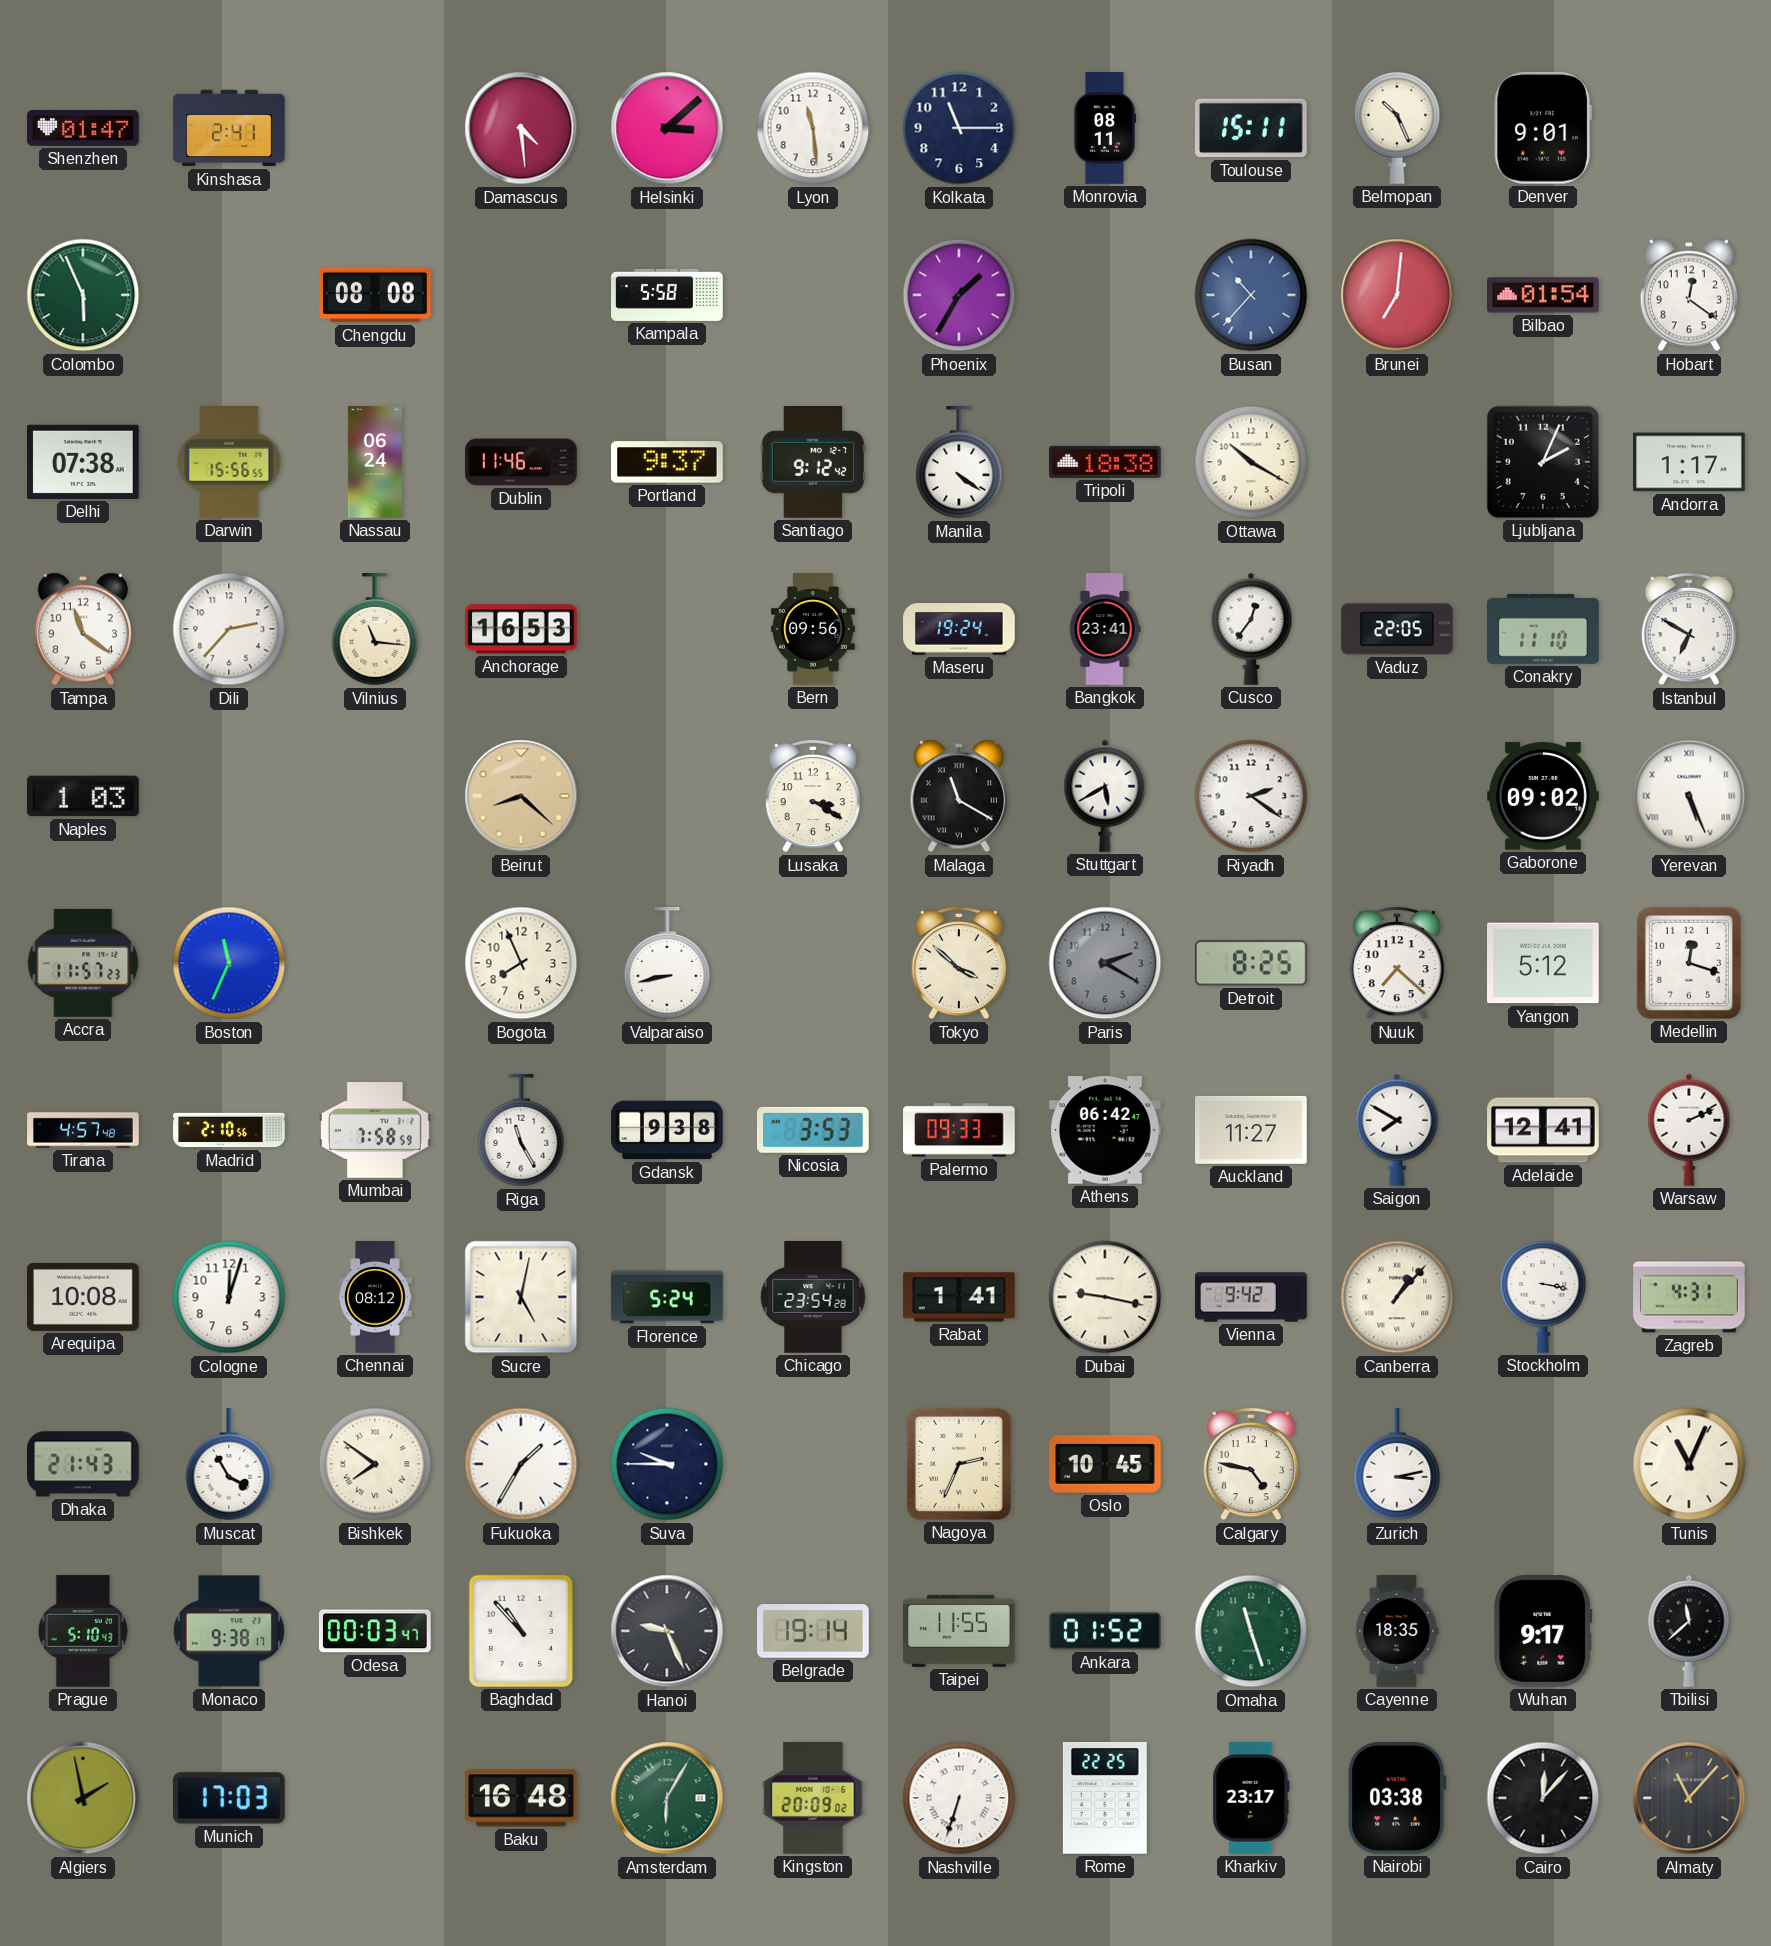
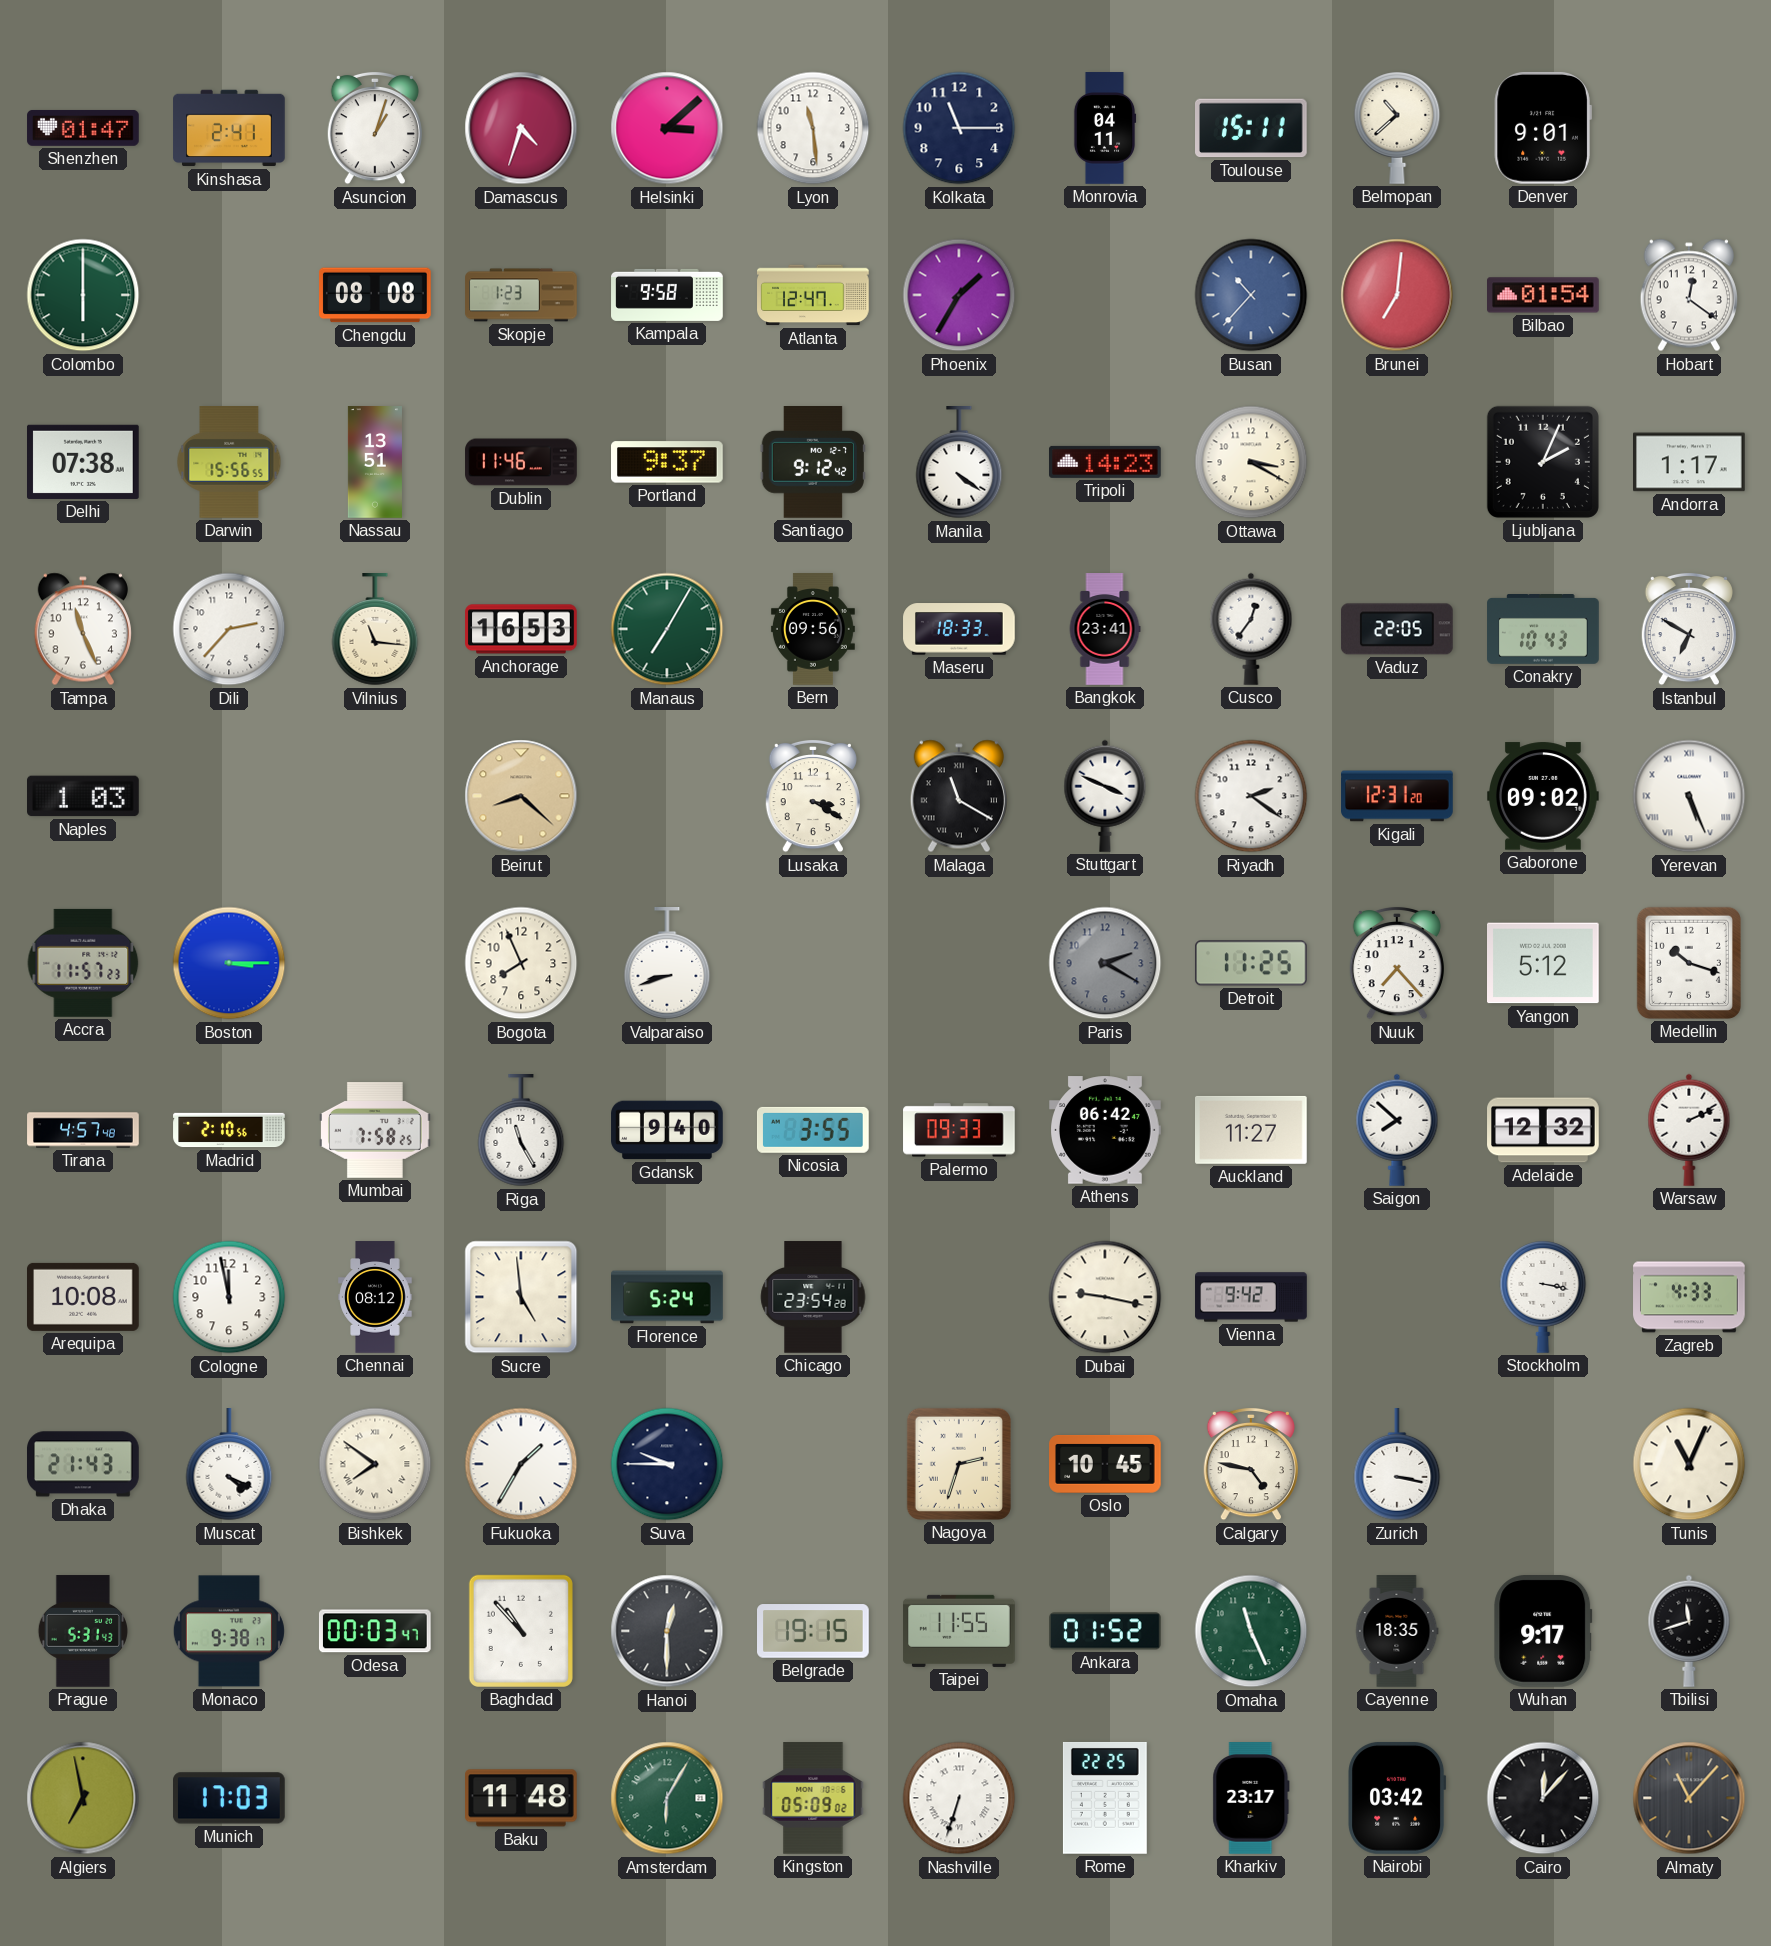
Asuncion: none -> 1:03
Damascus: 4:29 -> 4:33
Monrovia: 08:11 -> 04:11
Belmopan: 10:26 -> 10:38
Colombo: 5:56 -> 6:00
Skopje: none -> 1:23
Kampala: 5:58 -> 9:58
Atlanta: none -> 12:47
Nassau: 06:24 -> 13:51
Tripoli: 18:38 -> 14:23
Ottawa: 10:20 -> 3:20
Tampa: 11:21 -> 11:26
Manaus: none -> 7:05
Maseru: 19:24 -> 18:33
Conakry: 11:10 -> 10:43
Stuttgart: 5:40 -> 3:49
Kigali: none -> 12:31
Boston: 11:34 -> 3:15
Valparaiso: 8:43 -> 8:42
Tokyo: 3:52 -> none
Detroit: 8:25 -> 11:25
Nuuk: 7:22 -> 7:23
Medellin: 12:18 -> 10:18
Mumbai: 7:58:59 -> 7:58:25
Gdansk: 9:38 -> 9:40
Nicosia: 3:53 -> 3:55
Saigon: 7:50 -> 7:52
Adelaide: 12:41 -> 12:32
Cologne: 12:03 -> 11:58
Sucre: 5:02 -> 4:59
Rabat: 1:41 -> none
Canberra: 1:07 -> none
Zagreb: 4:31 -> 4:33
Muscat: 3:55 -> 4:19
Nagoya: 2:34 -> 2:33
Zurich: 3:13 -> 3:17
Prague: 5:10 -> 5:31
Hanoi: 9:26 -> 12:30
Belgrade: 19:14 -> 19:15
Omaha: 11:27 -> 11:26
Tbilisi: 11:38 -> 11:42
Algiers: 1:58 -> 6:58
Baku: 16:48 -> 11:48
Kingston: 20:09 -> 05:09
Nairobi: 03:38 -> 03:42
